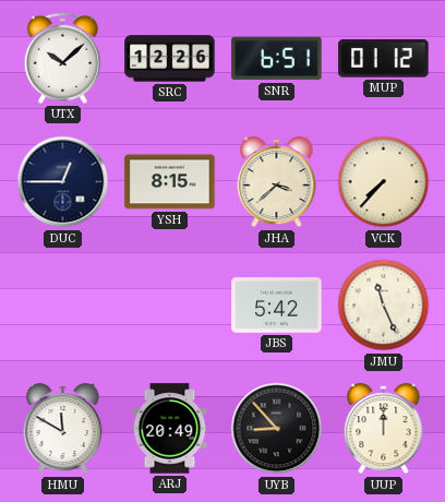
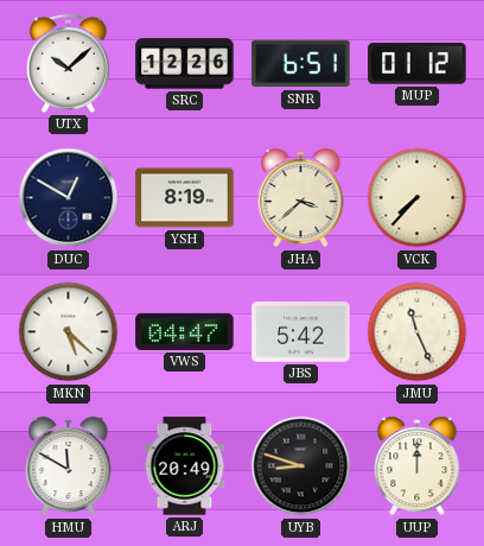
DUC: 12:45 -> 12:50
YSH: 8:15 -> 8:19
MKN: none -> 5:22
VWS: none -> 04:47
UYB: 8:53 -> 8:48
